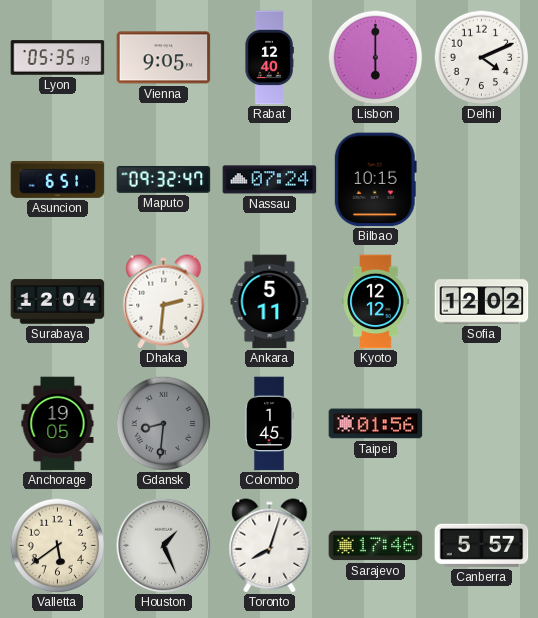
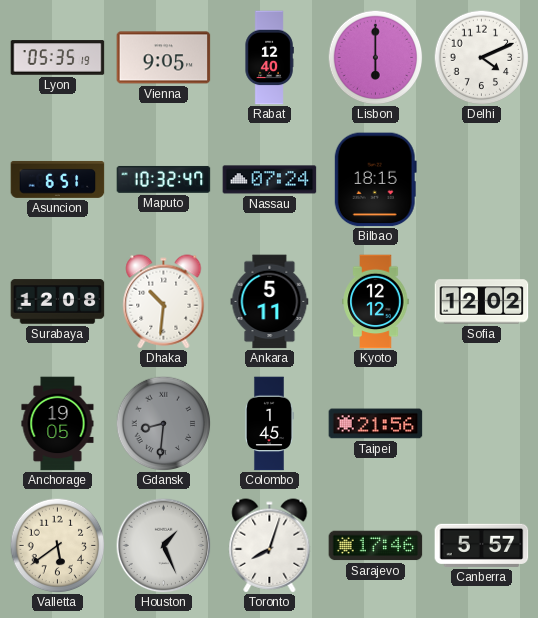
Maputo: 09:32 -> 10:32
Bilbao: 10:15 -> 18:15
Surabaya: 12:04 -> 12:08
Dhaka: 2:31 -> 10:31
Taipei: 01:56 -> 21:56
